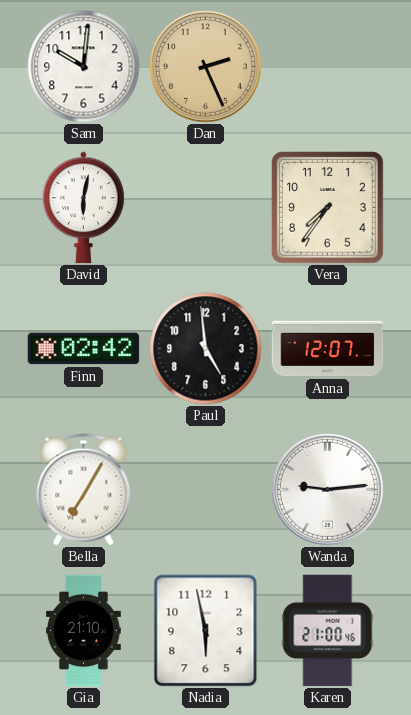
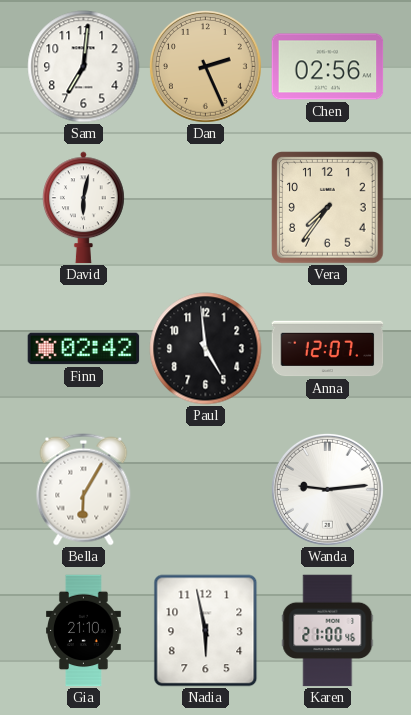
Sam: 10:01 -> 7:01
Chen: none -> 02:56
Bella: 7:05 -> 6:05
